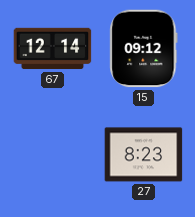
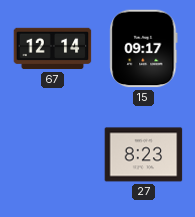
15: 09:12 -> 09:17
